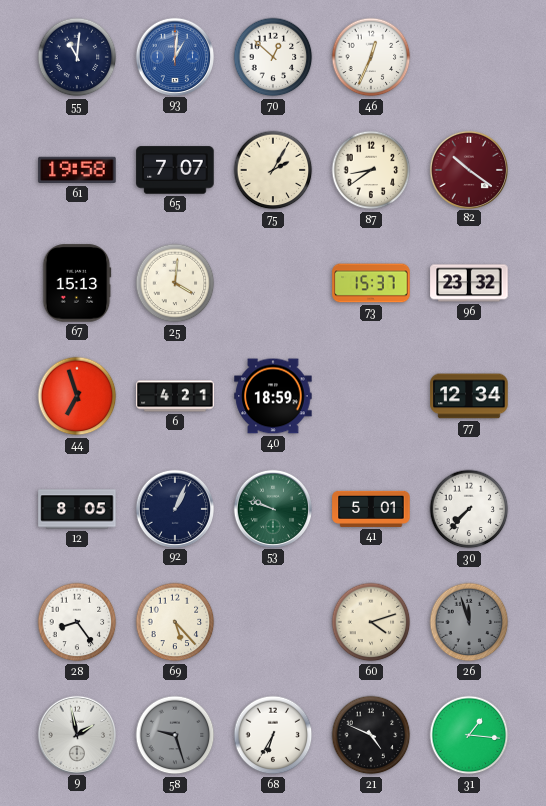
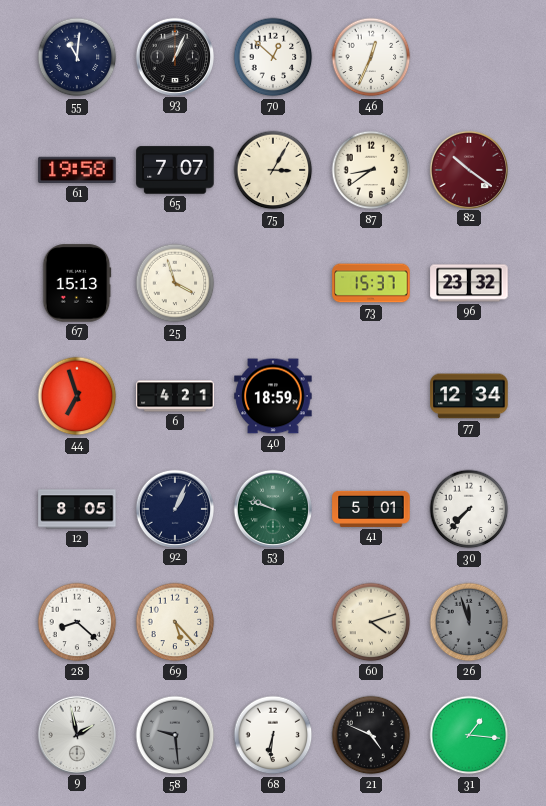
93: 1:01 -> 1:04
93 dial: blue -> black
75: 2:05 -> 3:05
25: 4:01 -> 3:57
28: 8:24 -> 8:22
58: 9:27 -> 9:29
68: 6:35 -> 6:31
